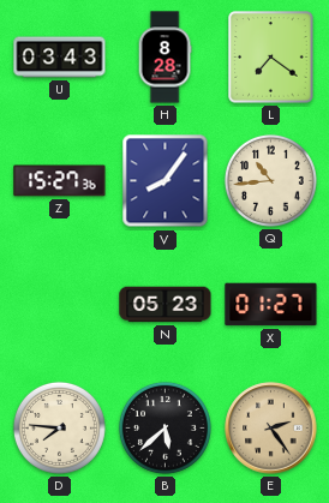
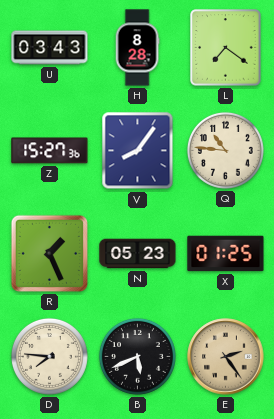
Q: 10:44 -> 10:46
R: none -> 1:26
X: 01:27 -> 01:25
B: 5:38 -> 5:41
